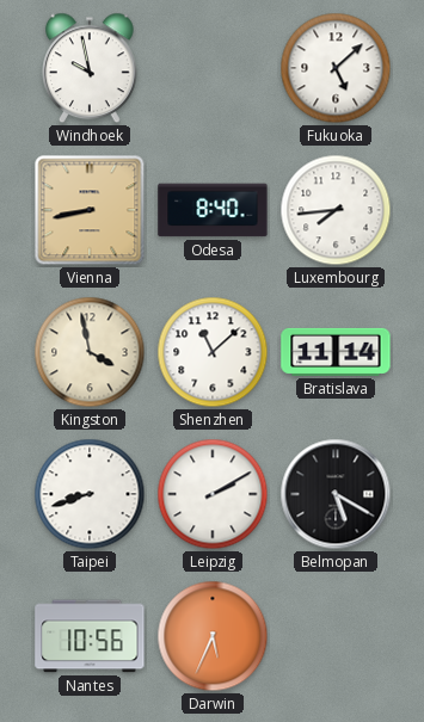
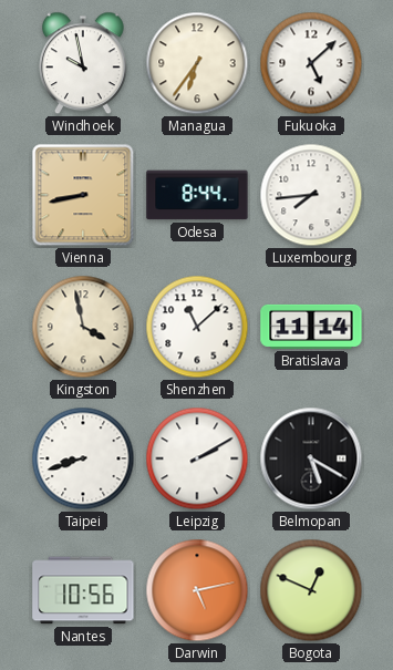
Managua: none -> 6:36
Odesa: 8:40 -> 8:44
Darwin: 5:34 -> 5:13
Bogota: none -> 12:49
